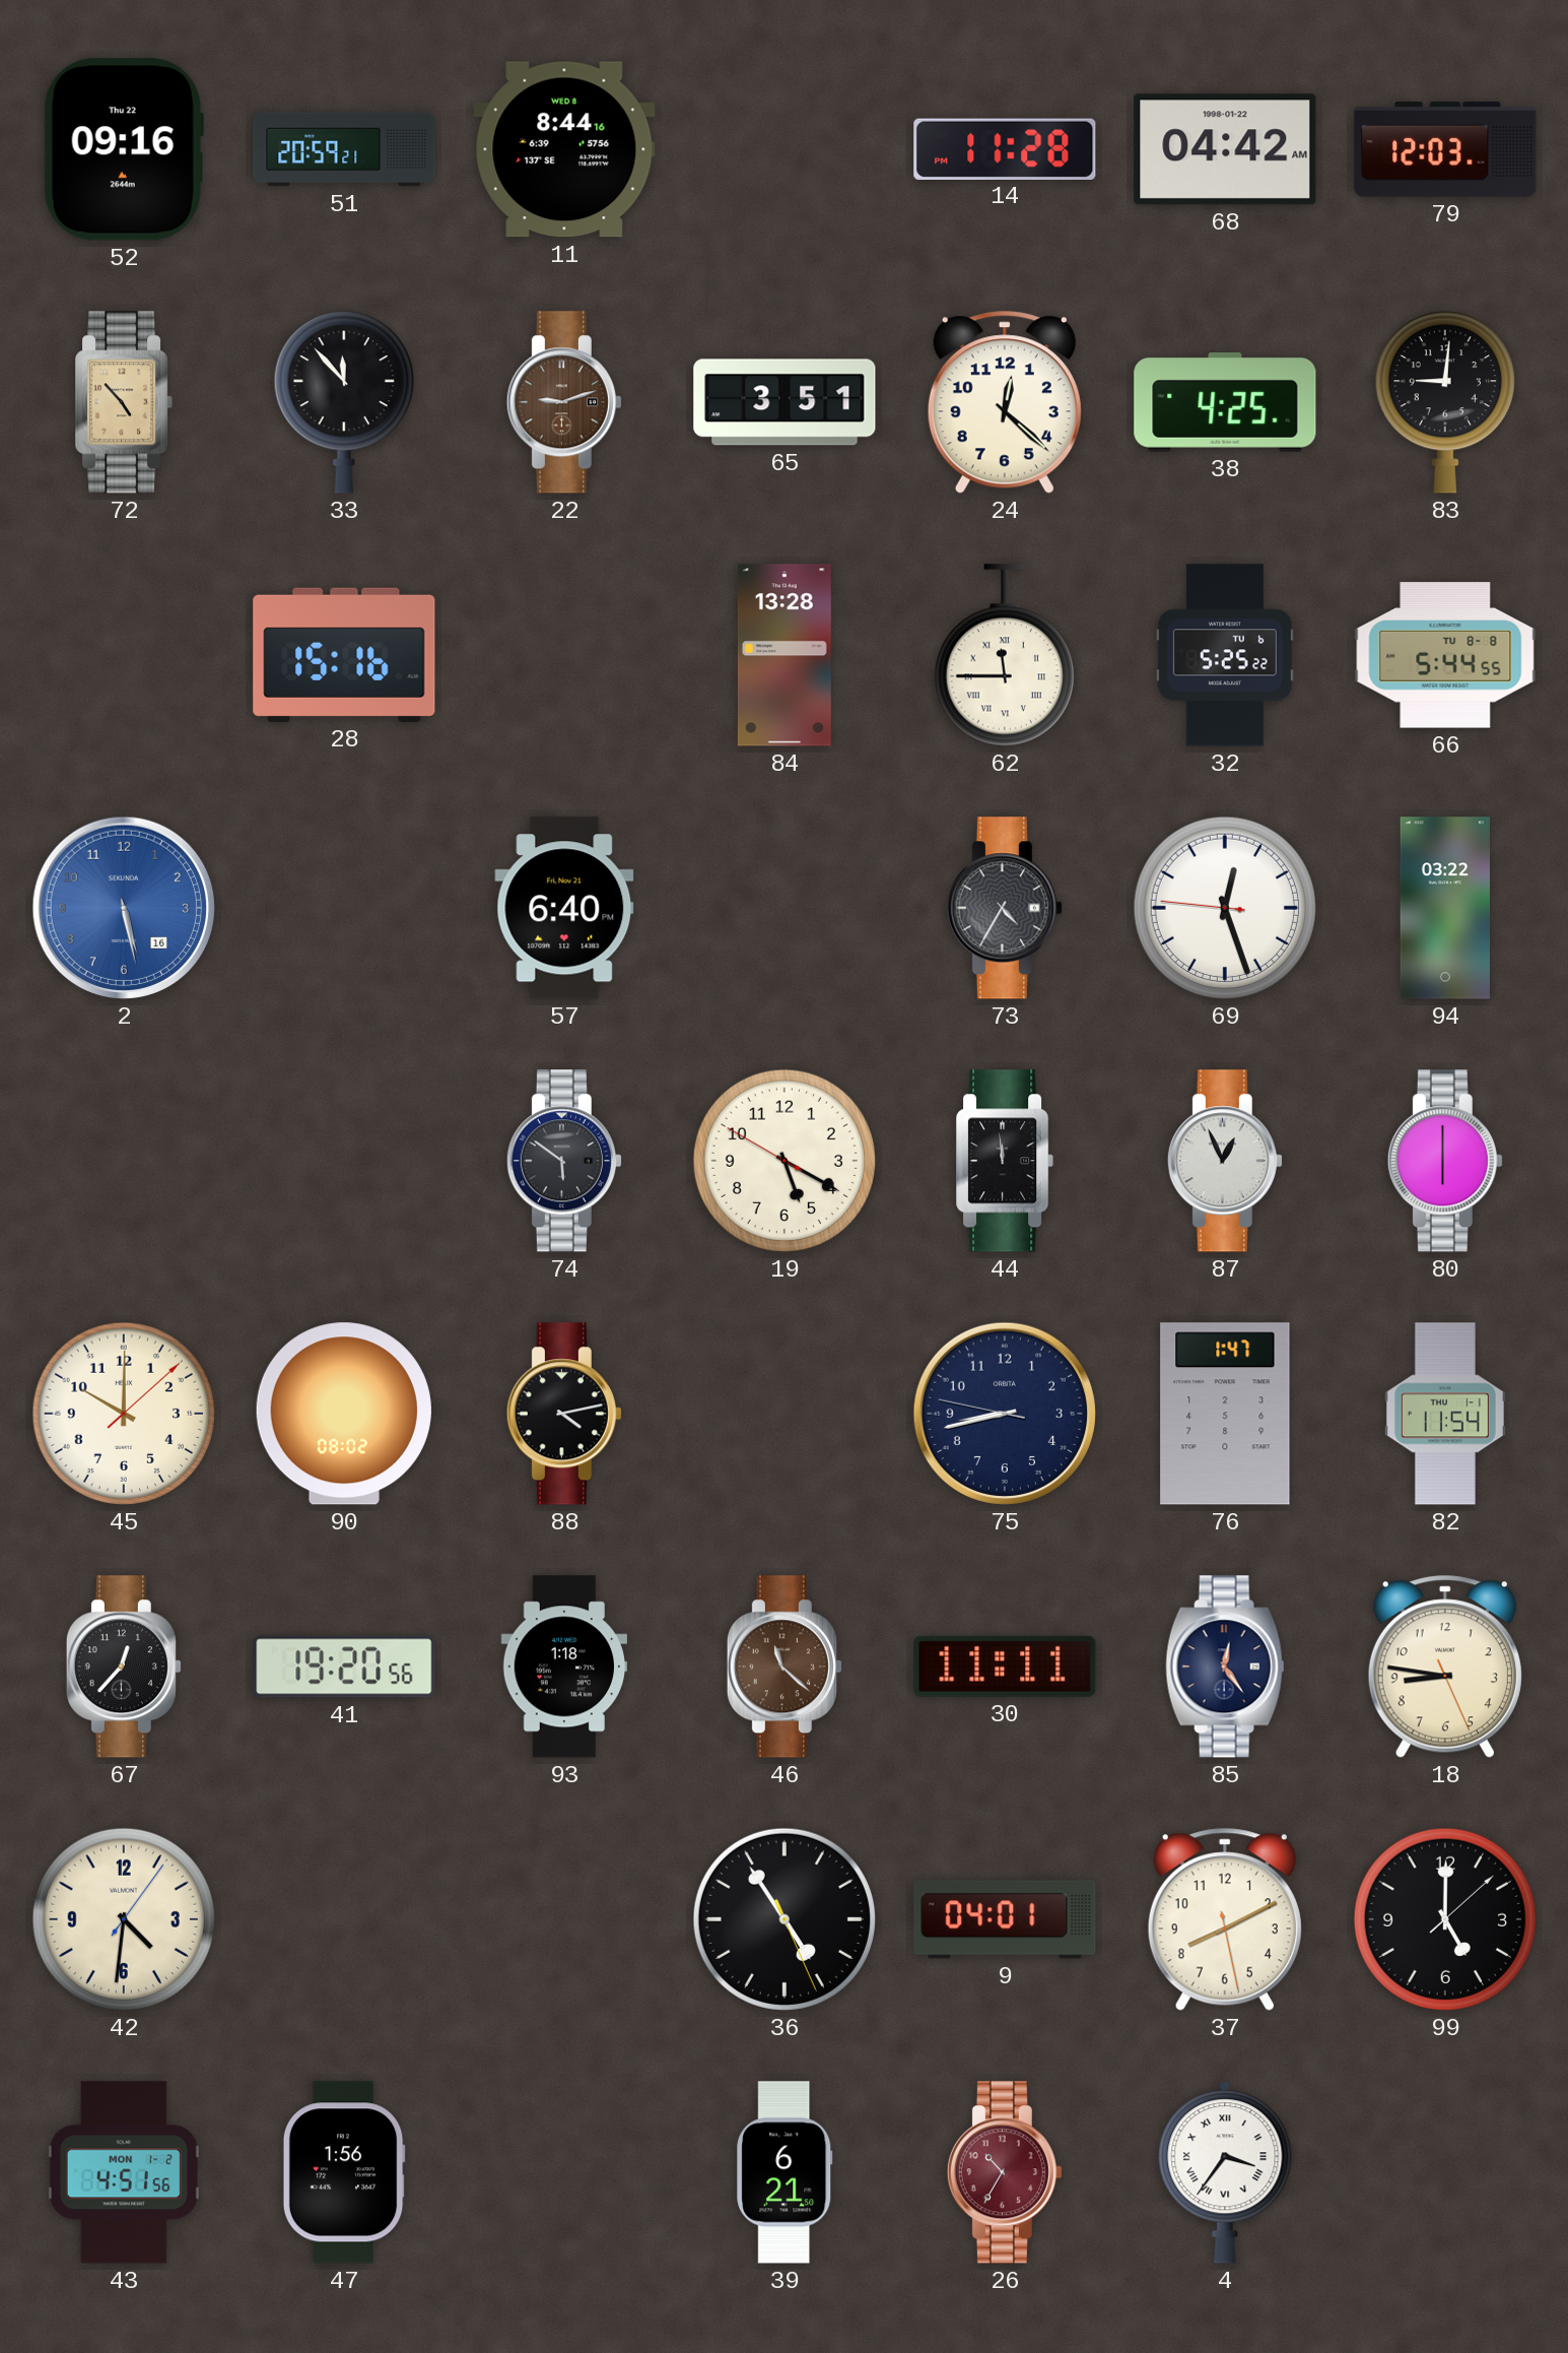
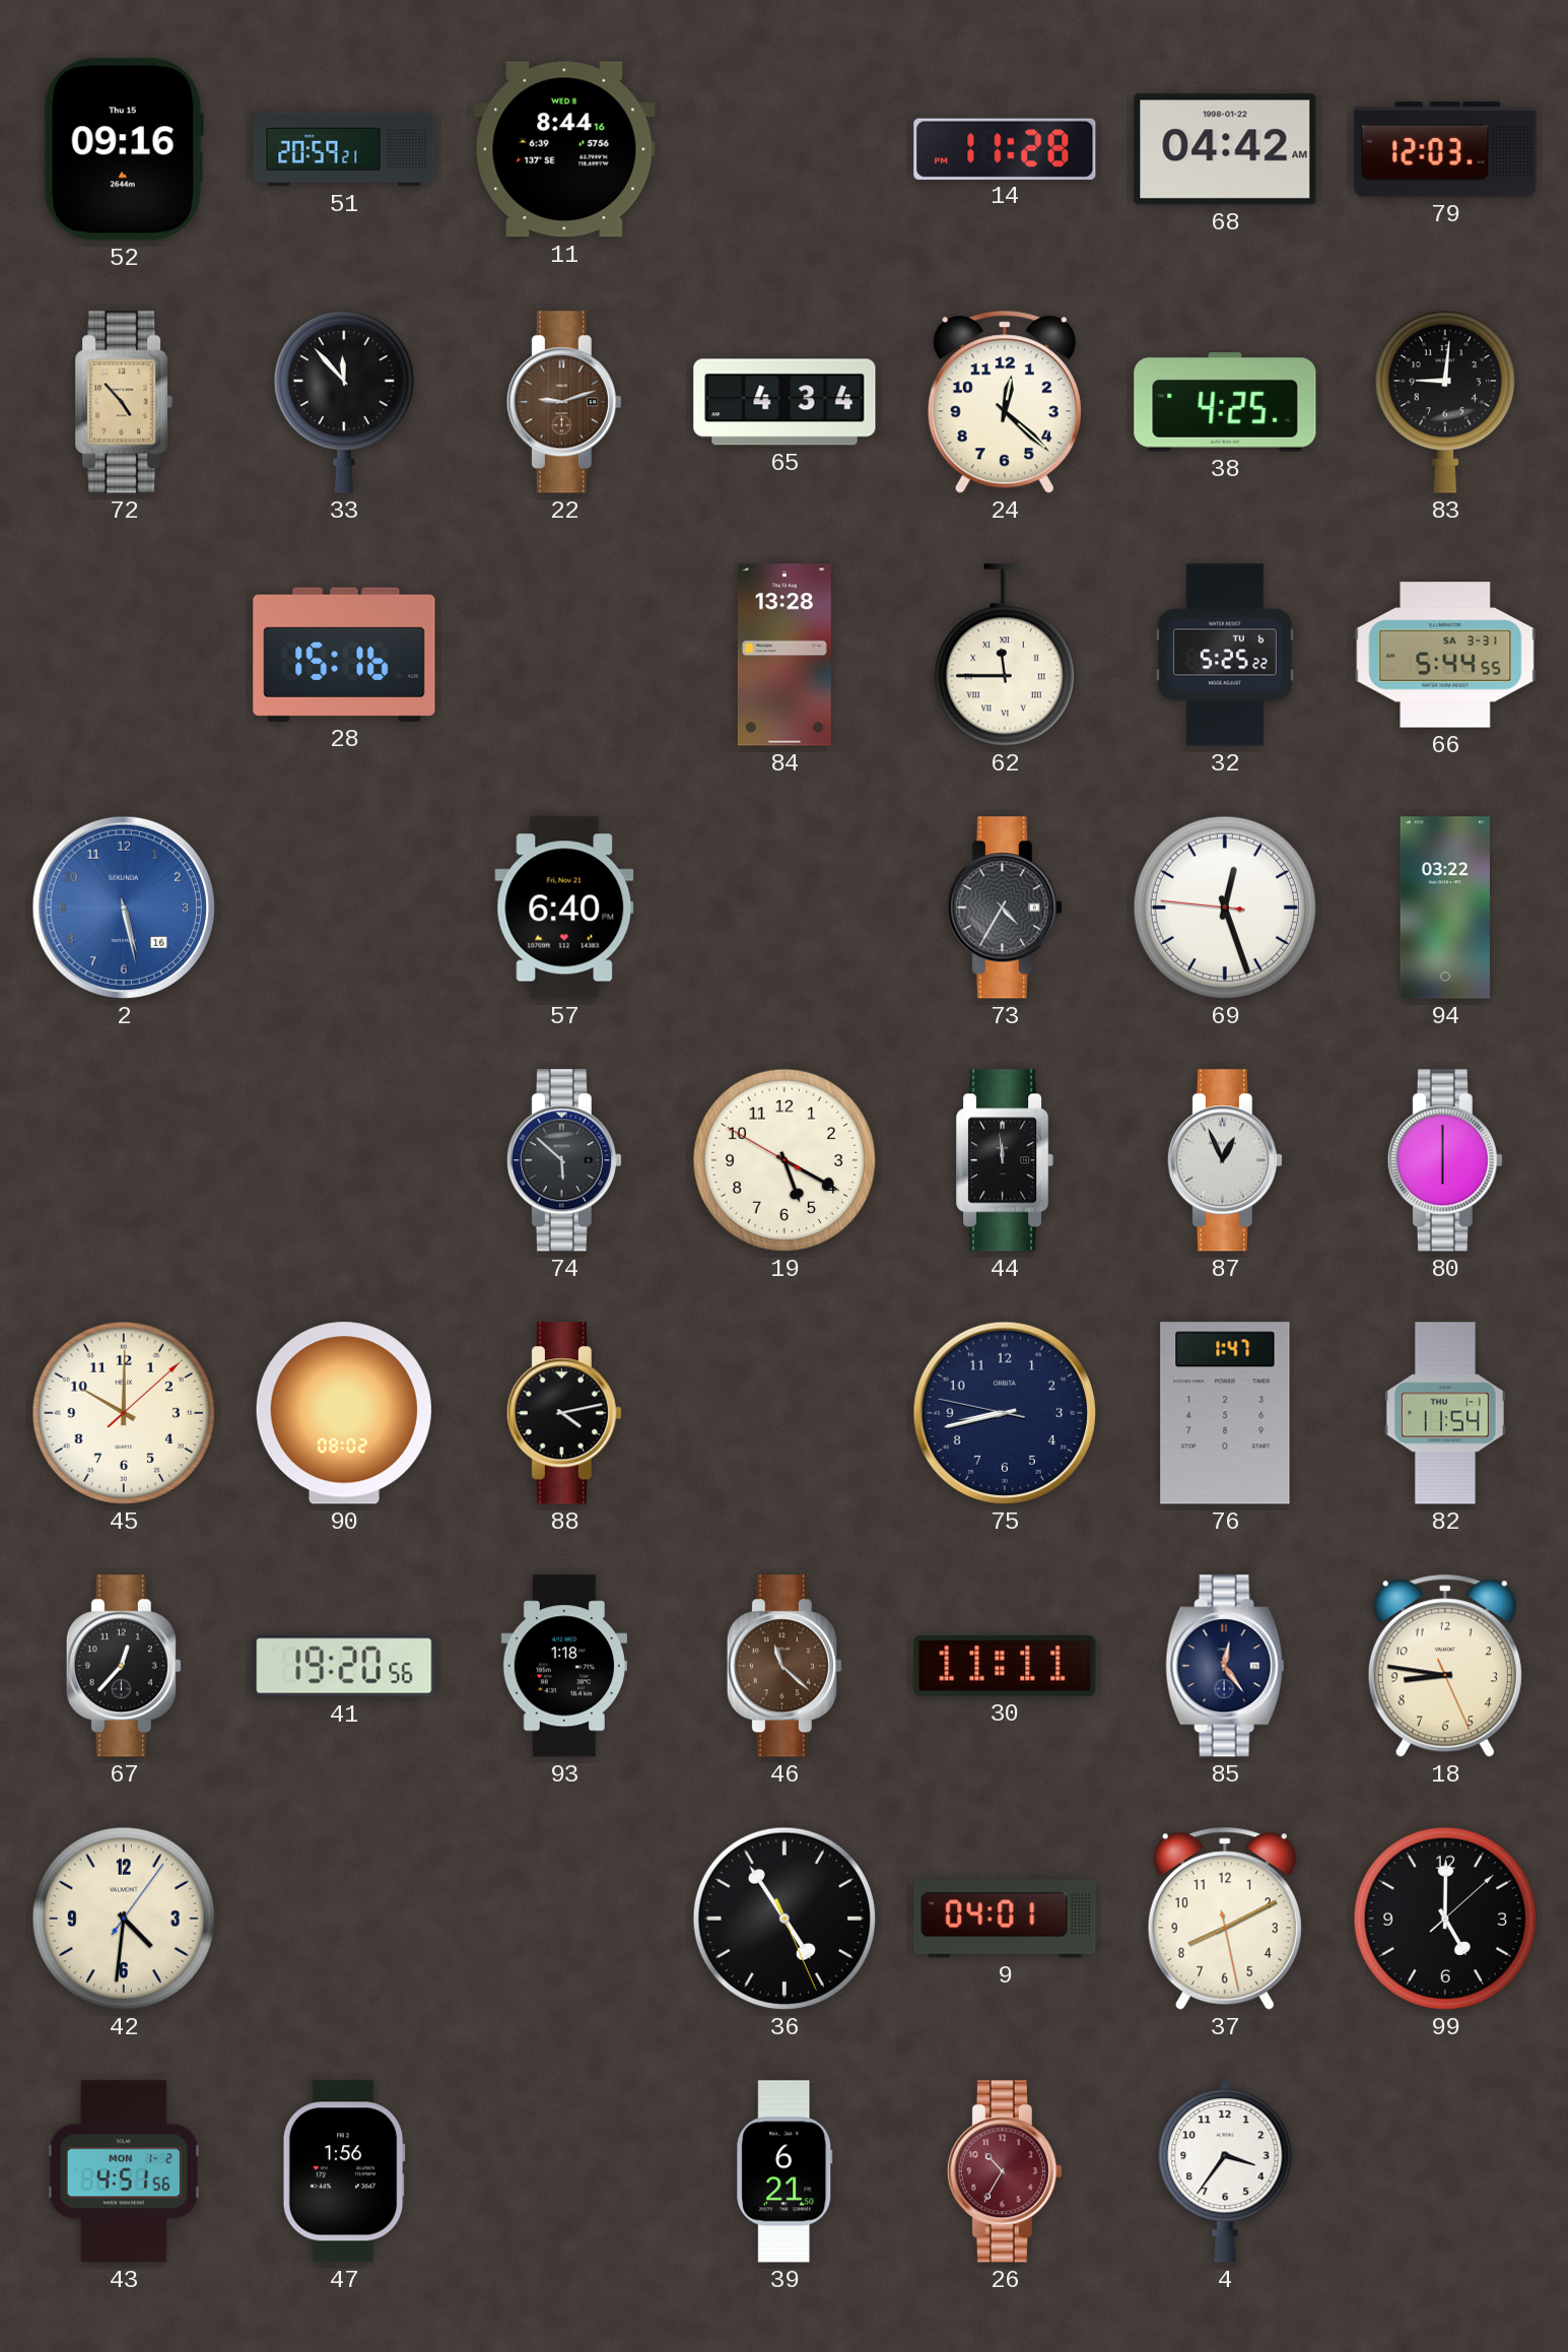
52 date: Thu 22 -> Thu 15
65: 3:51 -> 4:34
66 date: TU 8-8 -> SA 3-31
74: 5:51 -> 5:52
4 numerals: Roman -> Arabic
